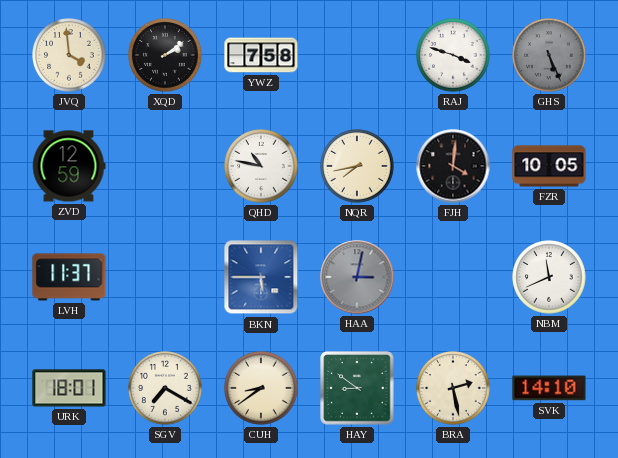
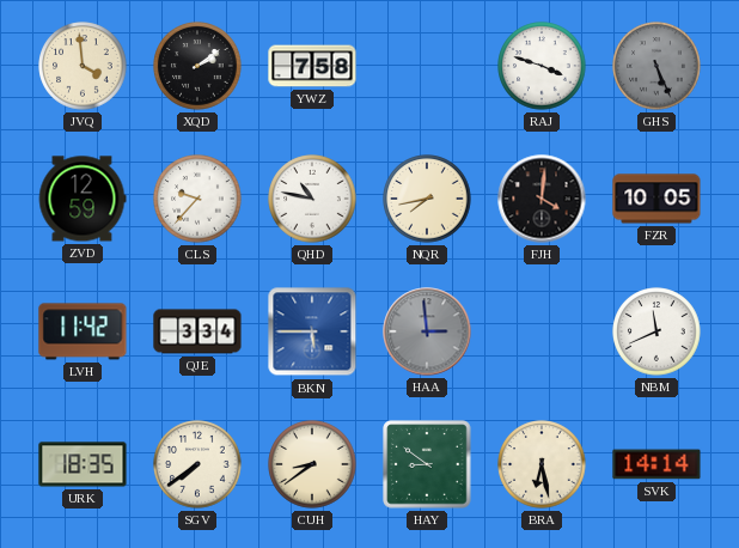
CLS: none -> 9:37
LVH: 11:37 -> 11:42
QJE: none -> 3:34
HAA: 3:02 -> 2:59
URK: 18:01 -> 18:35
SGV: 7:20 -> 7:39
BRA: 2:28 -> 6:28
SVK: 14:10 -> 14:14
